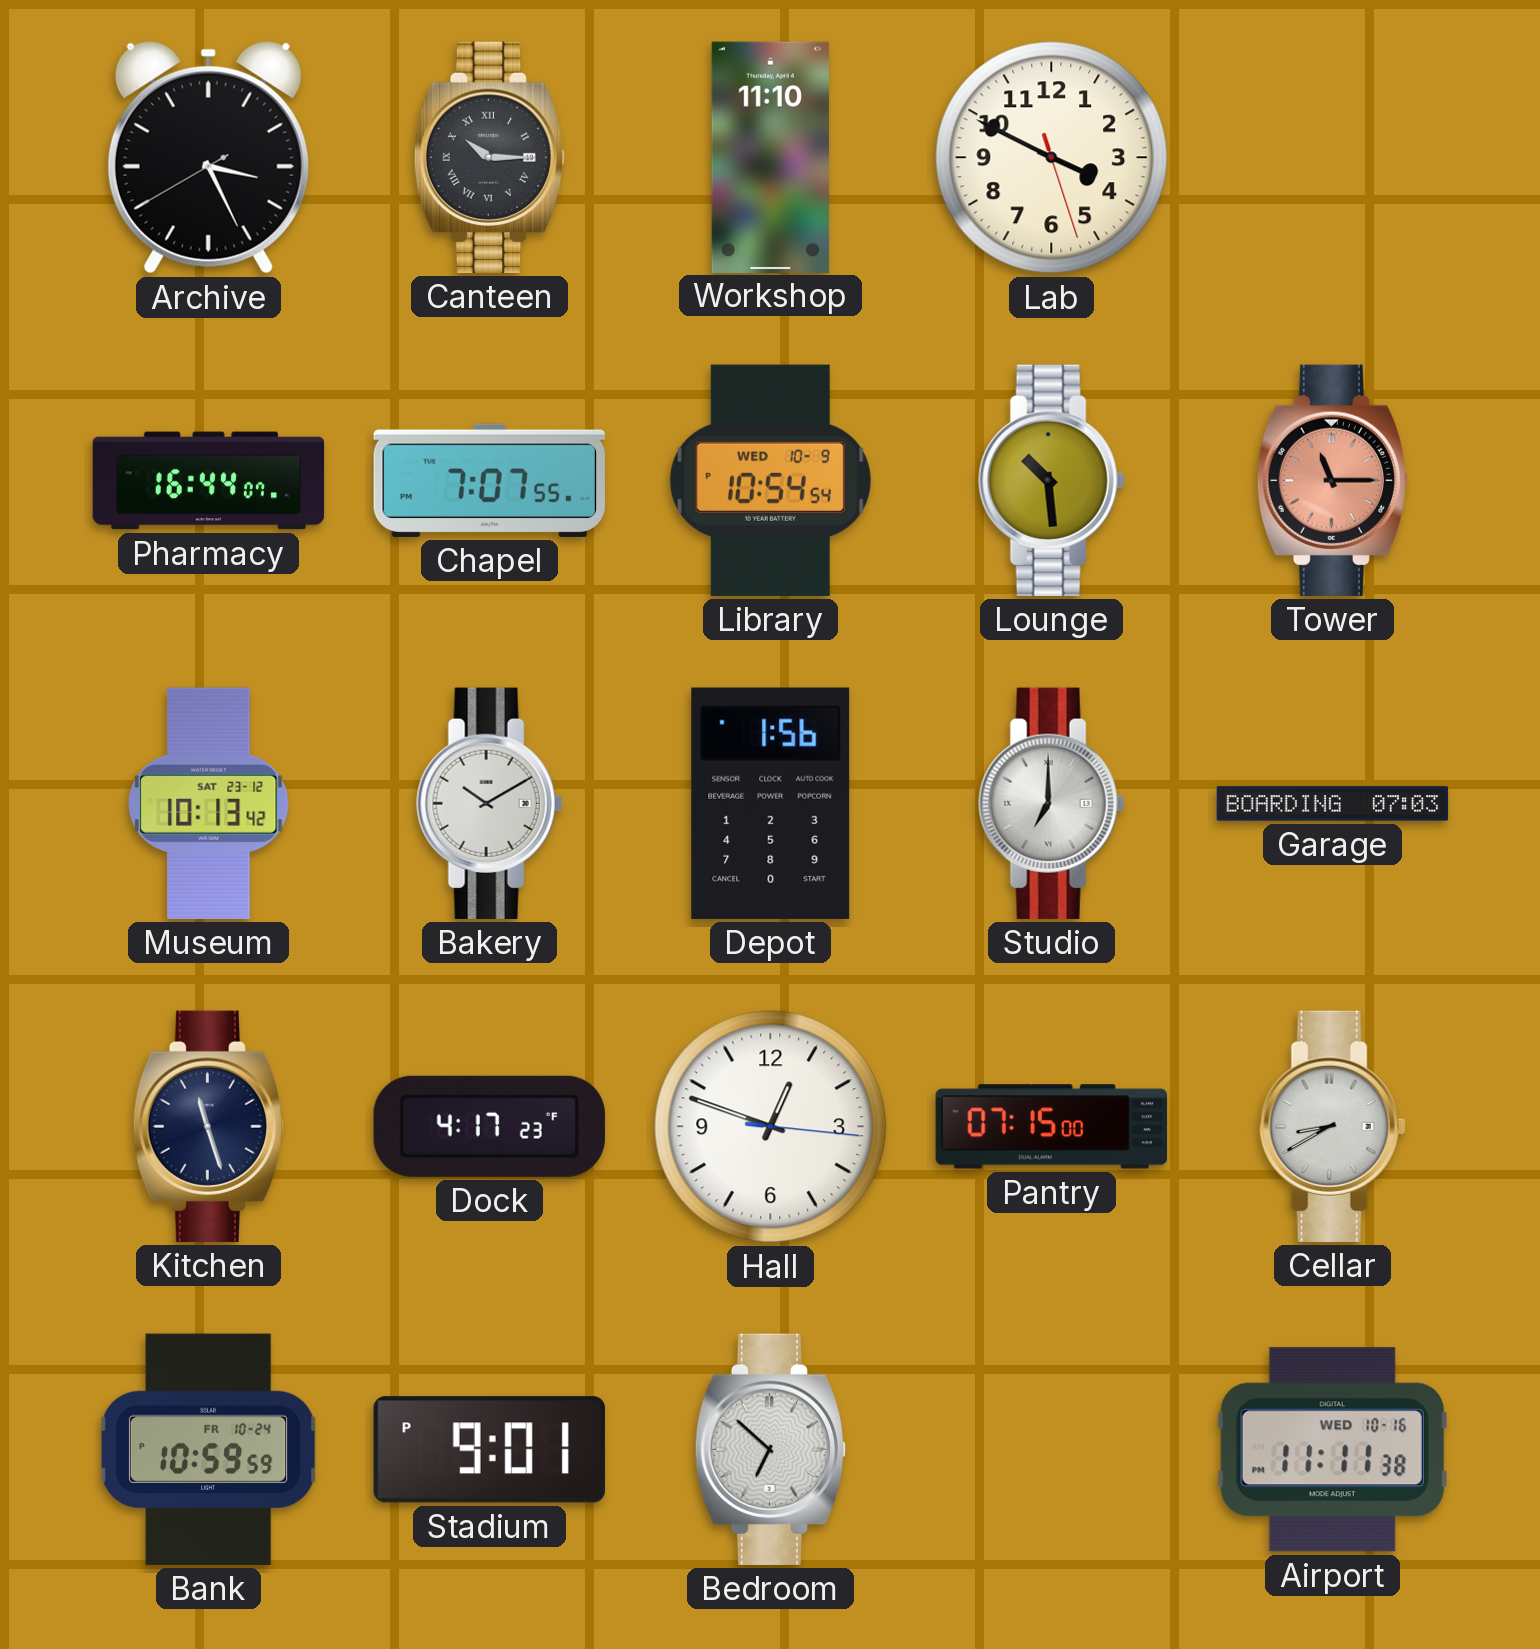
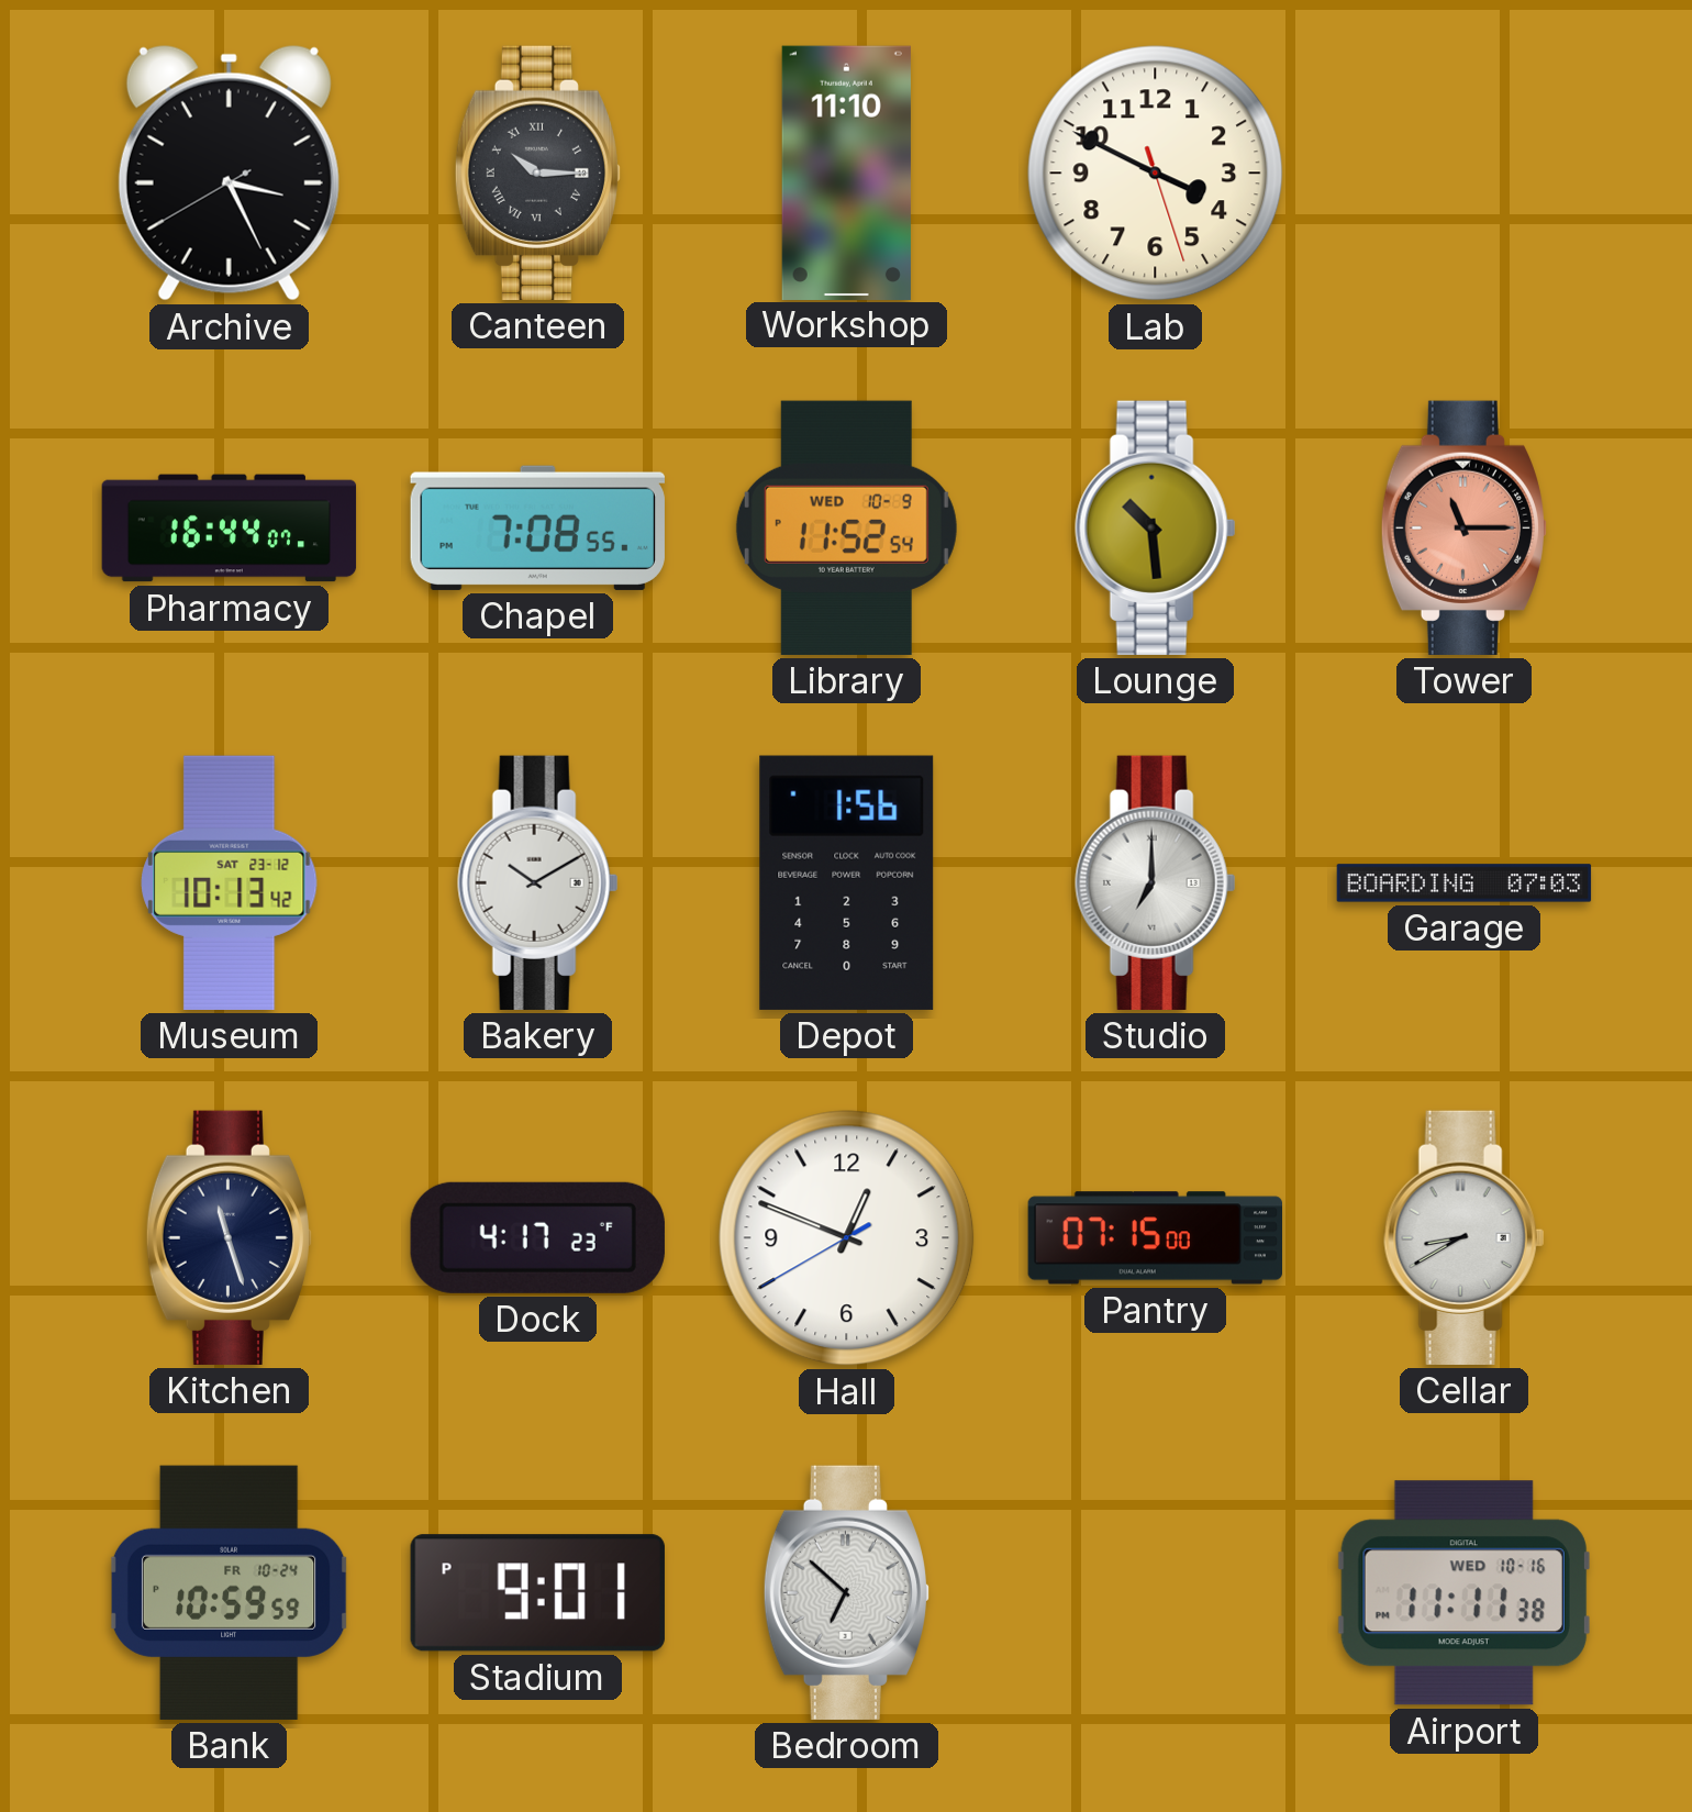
Chapel: 7:07 -> 7:08
Library: 10:54 -> 11:52
Hall: 12:48:16 -> 12:48:40
